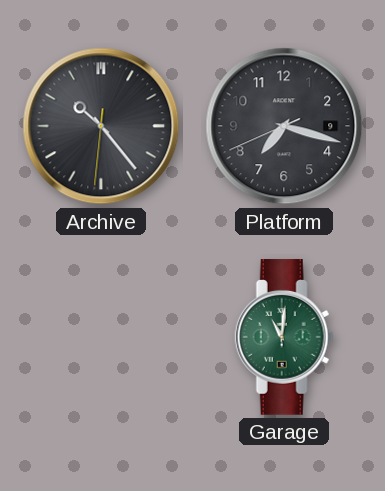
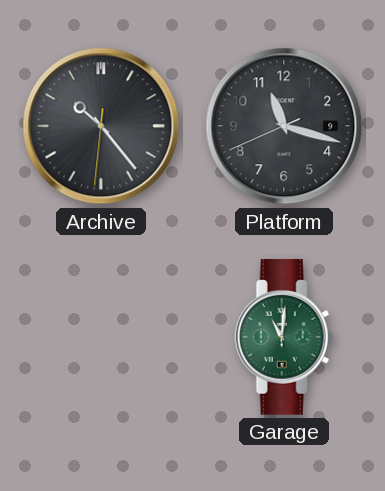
Platform: 7:17 -> 11:17
